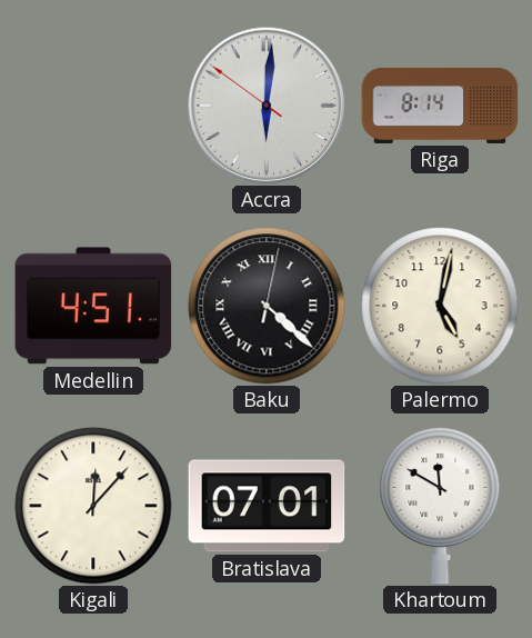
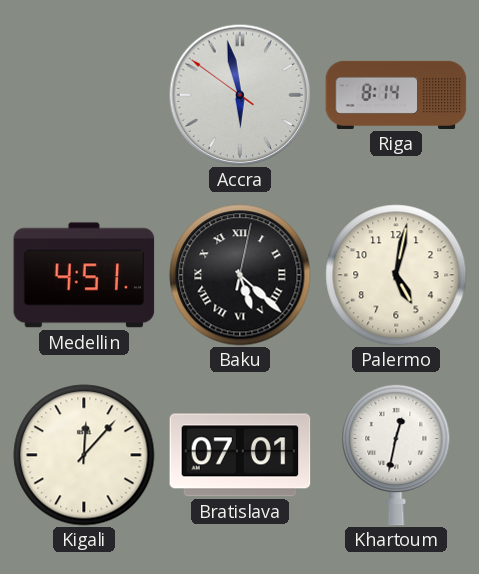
Accra: 6:00 -> 5:57
Baku: 4:22 -> 5:22
Khartoum: 11:50 -> 12:32
